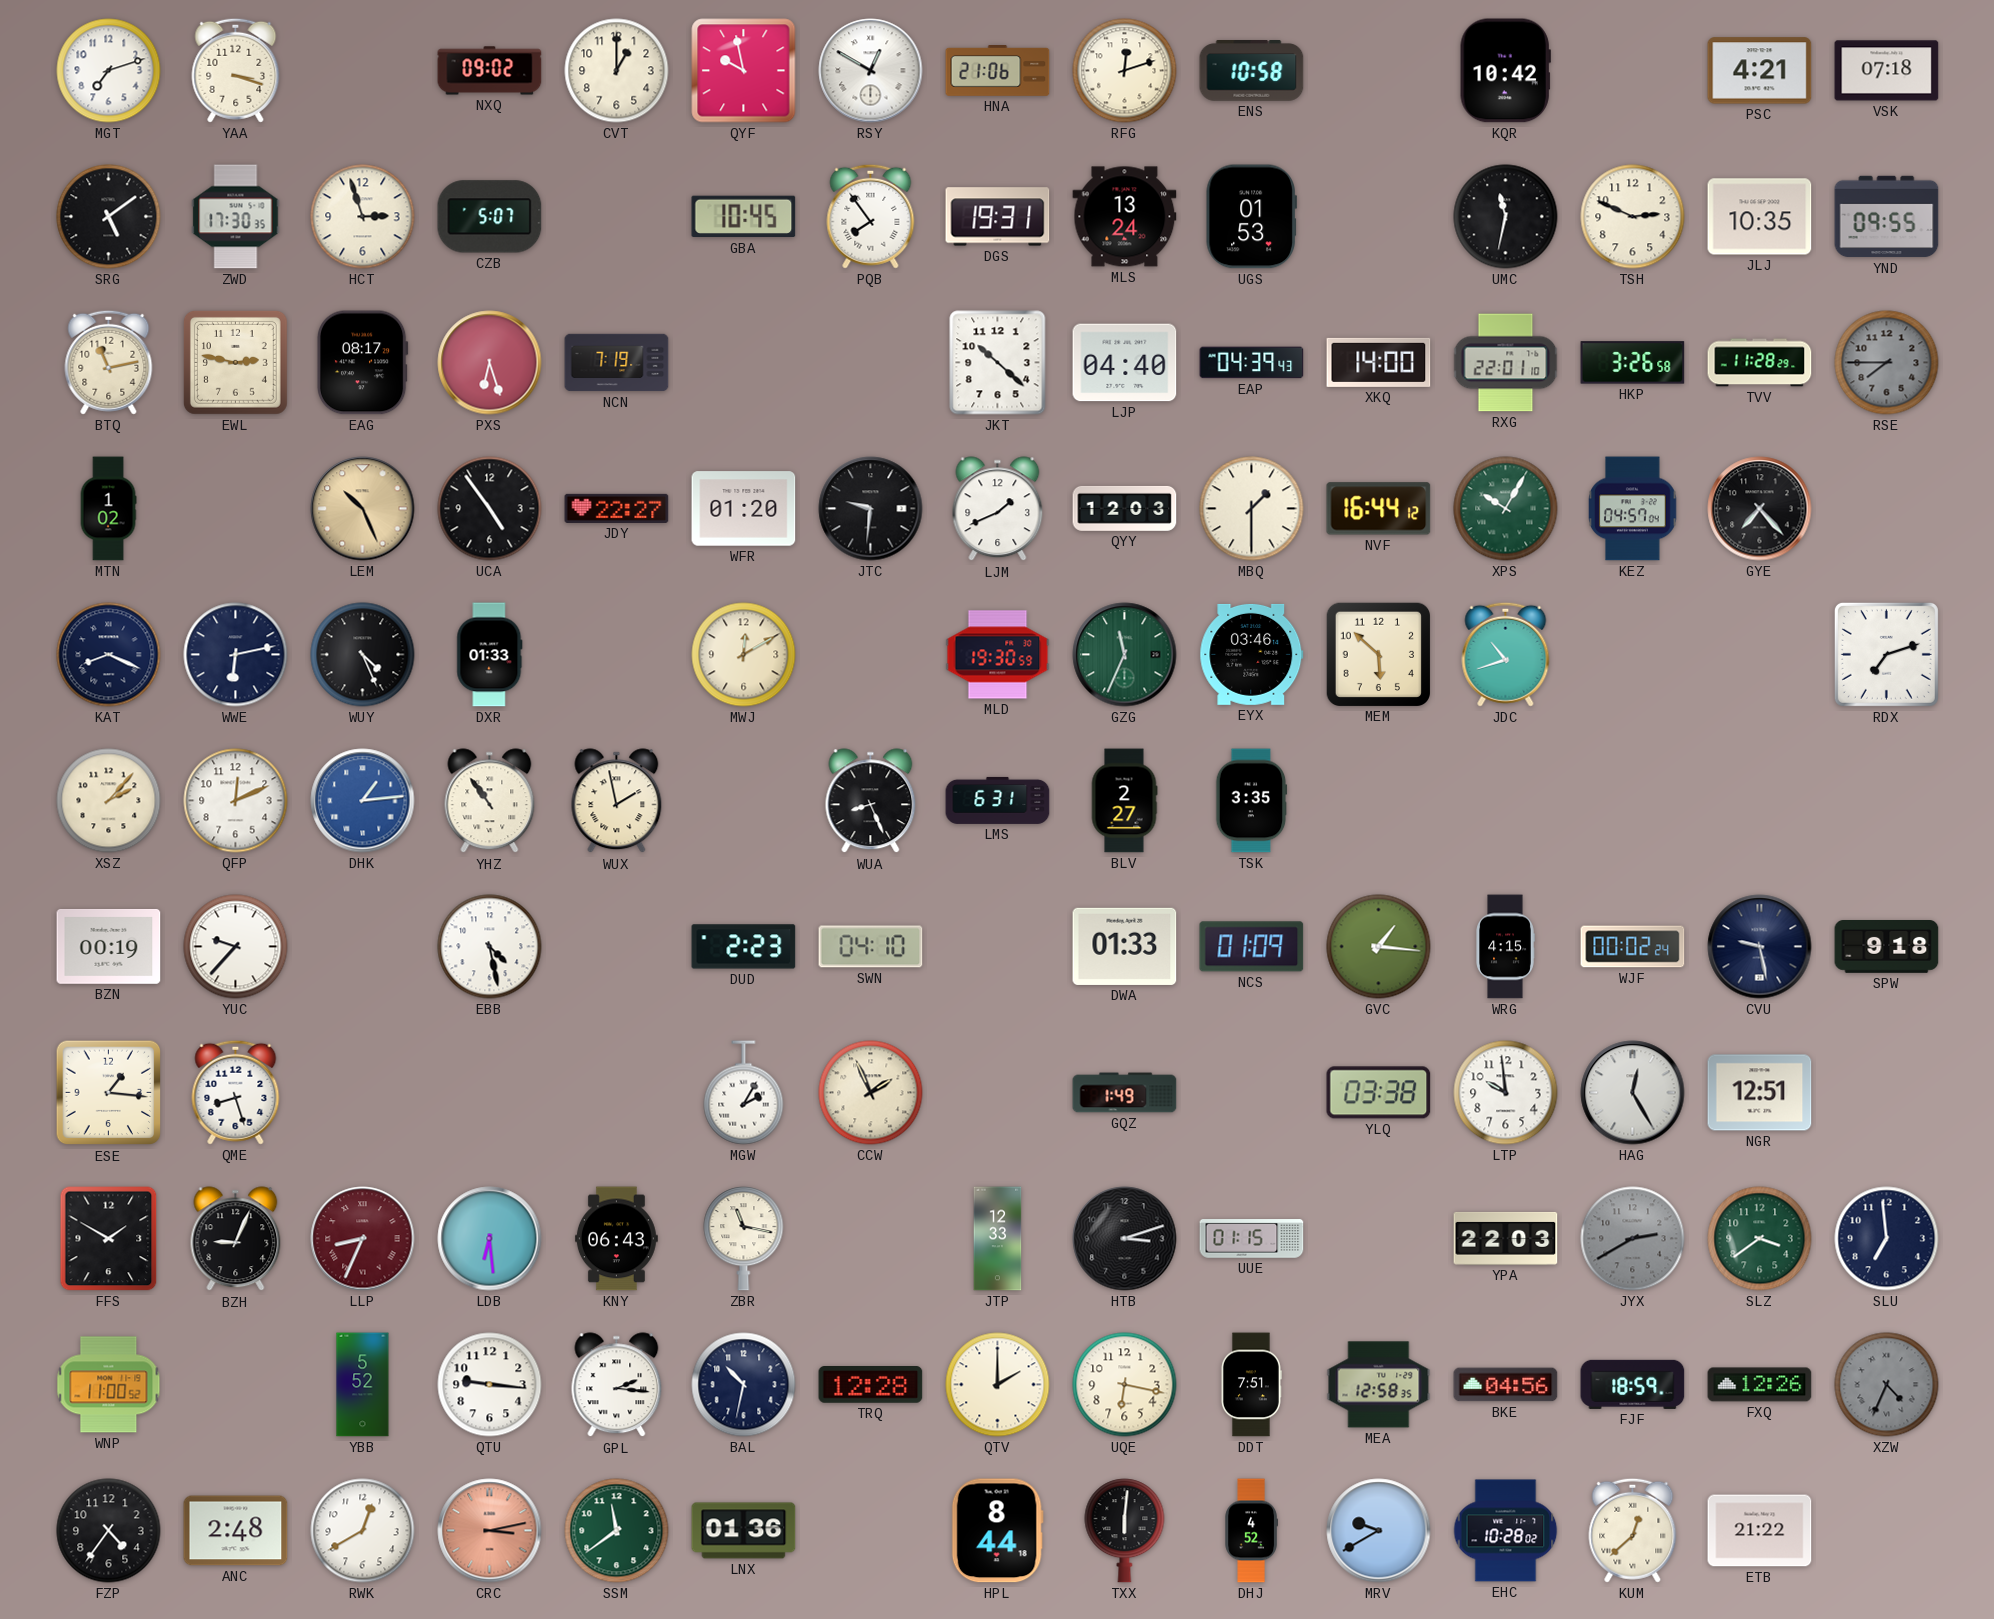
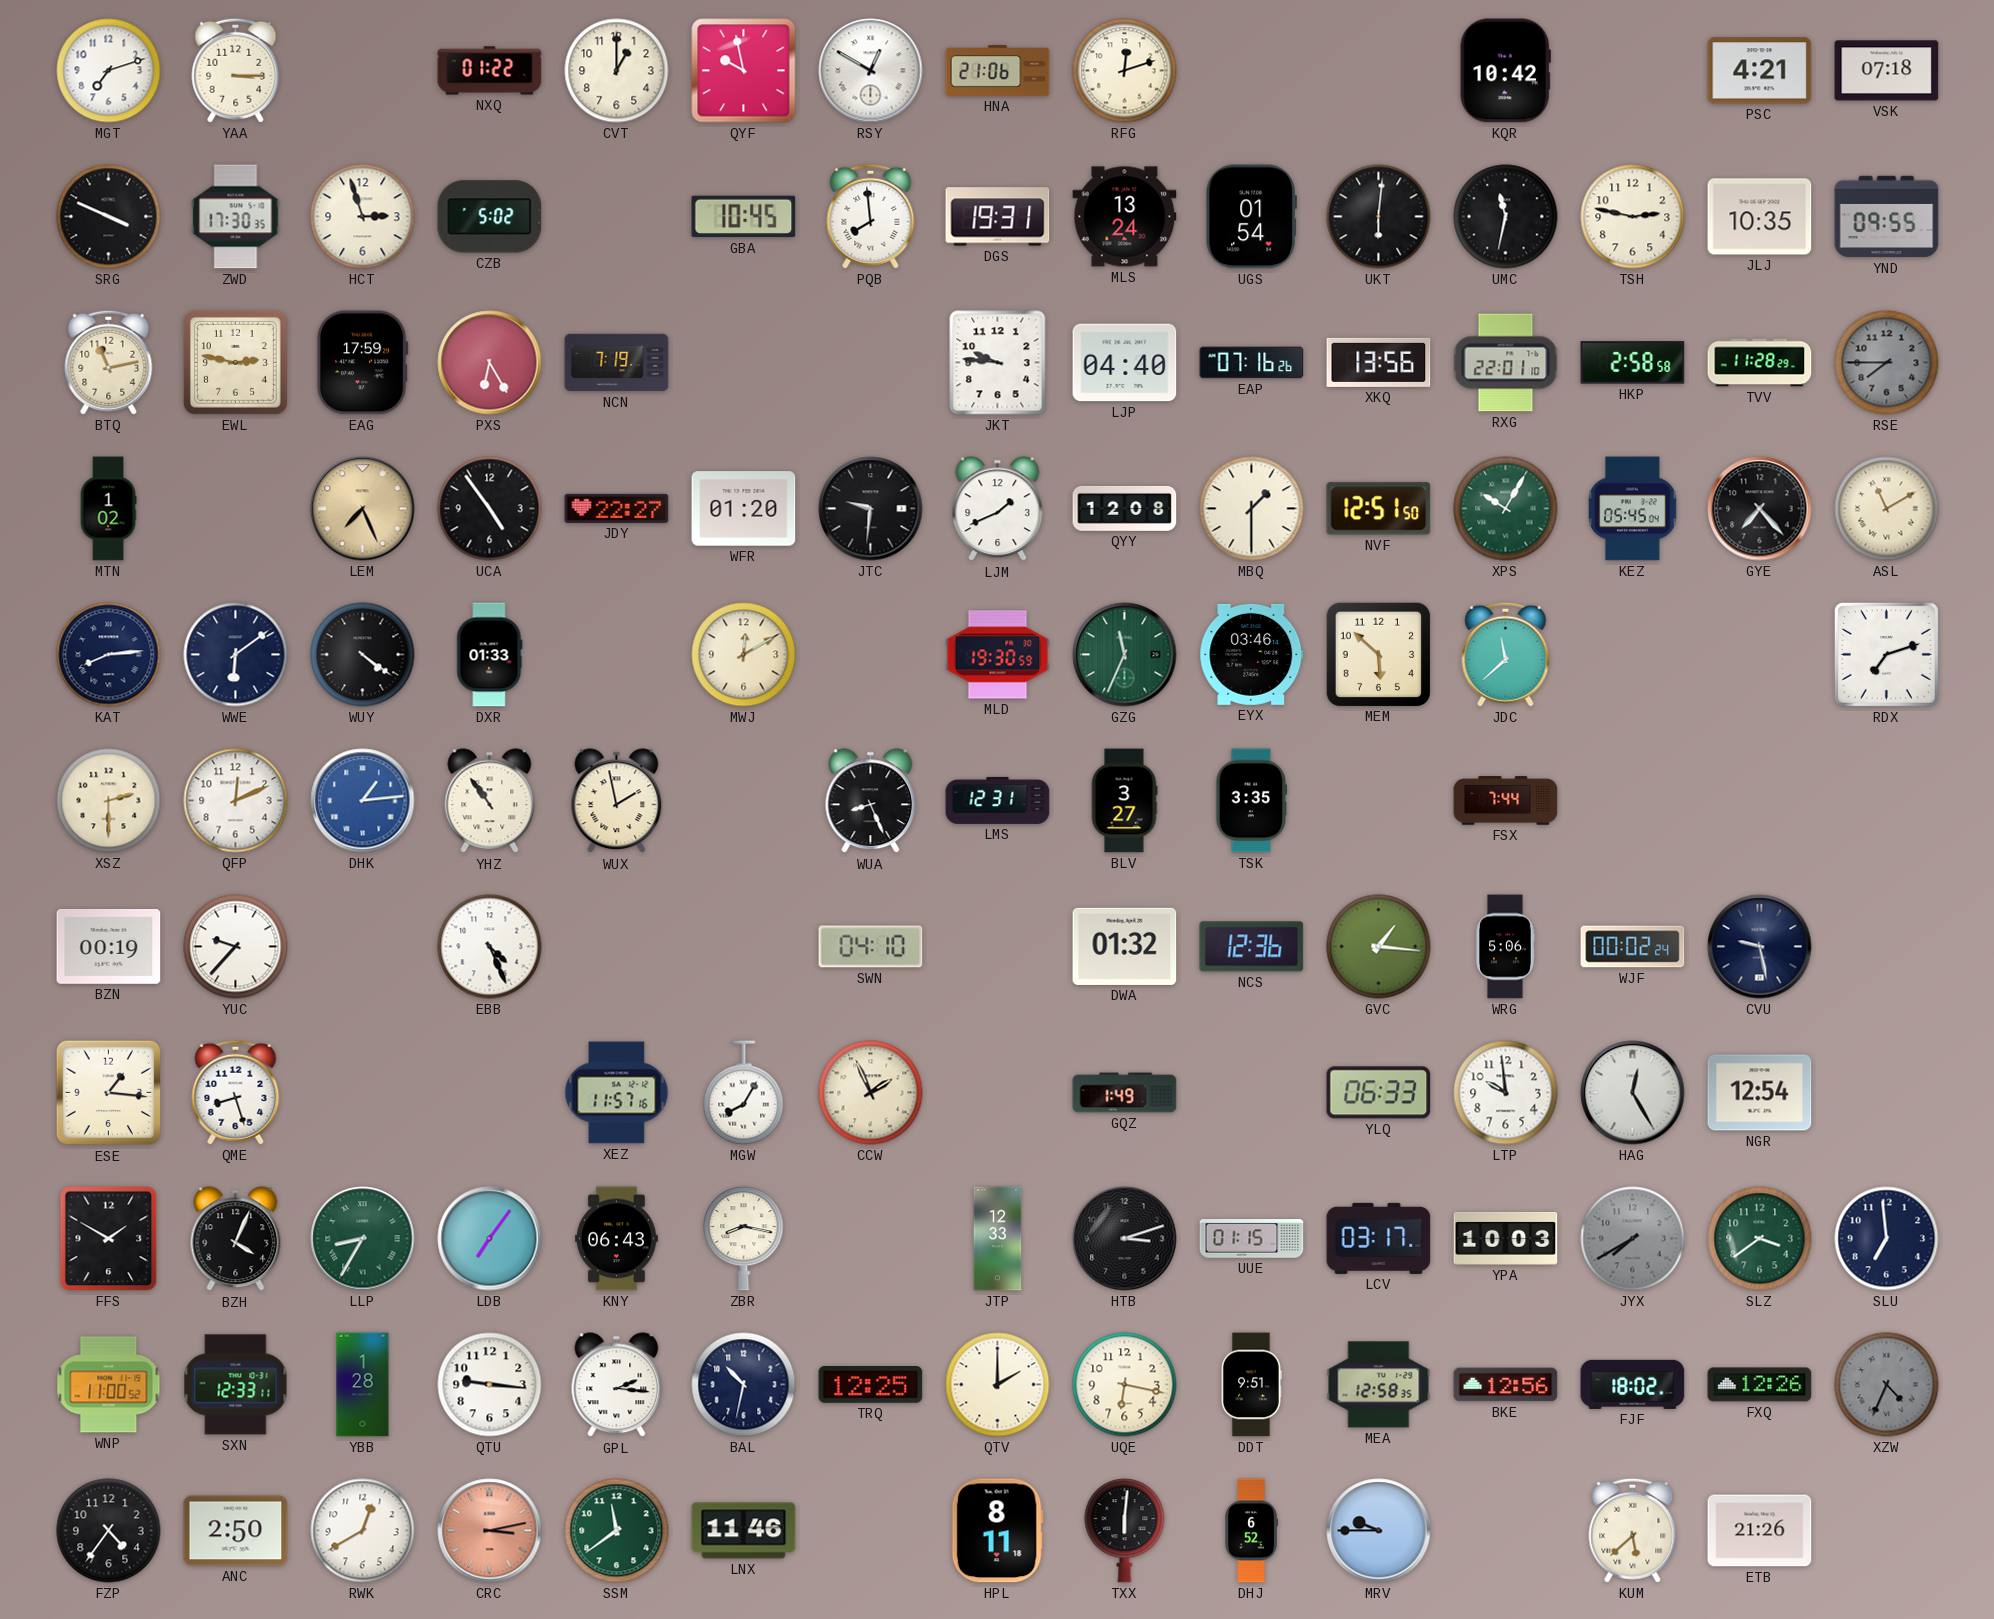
YAA: 3:18 -> 3:15
NXQ: 09:02 -> 01:22
ENS: 10:58 -> none
SRG: 5:09 -> 3:49
CZB: 5:07 -> 5:02
PQB: 7:54 -> 7:59
UGS: 01:53 -> 01:54
UKT: none -> 6:01
TSH: 2:49 -> 2:47
EAG: 08:17 -> 17:59
PXS: 6:27 -> 6:25
JKT: 10:22 -> 9:46
EAP: 04:39 -> 07:16
XKQ: 14:00 -> 13:56
HKP: 3:26 -> 2:58
LEM: 10:26 -> 7:26
QYY: 12:03 -> 12:08
NVF: 16:44 -> 12:51
KEZ: 04:57 -> 05:45
ASL: none -> 11:10
KAT: 8:19 -> 8:14
WWE: 6:13 -> 6:09
WUY: 4:26 -> 4:21
JDC: 10:42 -> 11:38
XSZ: 2:07 -> 2:30
LMS: 6:31 -> 12:31
BLV: 2:27 -> 3:27
FSX: none -> 7:44
EBB: 4:28 -> 4:26
DUD: 2:23 -> none
DWA: 01:33 -> 01:32
NCS: 01:09 -> 12:36
WRG: 4:15 -> 5:06
SPW: 9:18 -> none
XEZ: none -> 11:57
MGW: 2:05 -> 8:05
YLQ: 03:38 -> 06:33
NGR: 12:51 -> 12:54
BZH: 9:04 -> 4:04
LLP: 8:34 -> 8:35
LLP dial: burgundy -> green
LDB: 6:29 -> 7:06
ZBR: 11:17 -> 8:17
LCV: none -> 03:17
YPA: 22:03 -> 10:03
JYX: 2:40 -> 7:40
SXN: none -> 12:33
YBB: 5:52 -> 1:28
TRQ: 12:28 -> 12:25
DDT: 7:51 -> 9:51
BKE: 04:56 -> 12:56
FJF: 18:59 -> 18:02
ANC: 2:48 -> 2:50
LNX: 01:36 -> 11:46
HPL: 8:44 -> 8:11
DHJ: 4:52 -> 6:52
MRV: 9:40 -> 9:45
EHC: 10:28 -> none
KUM: 12:38 -> 5:38
ETB: 21:22 -> 21:26
